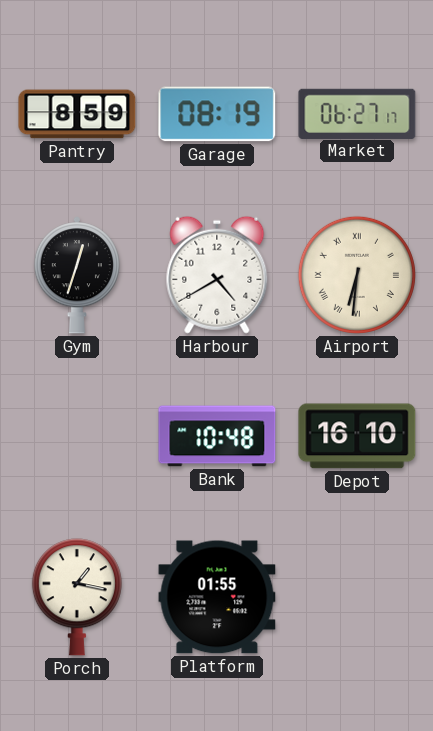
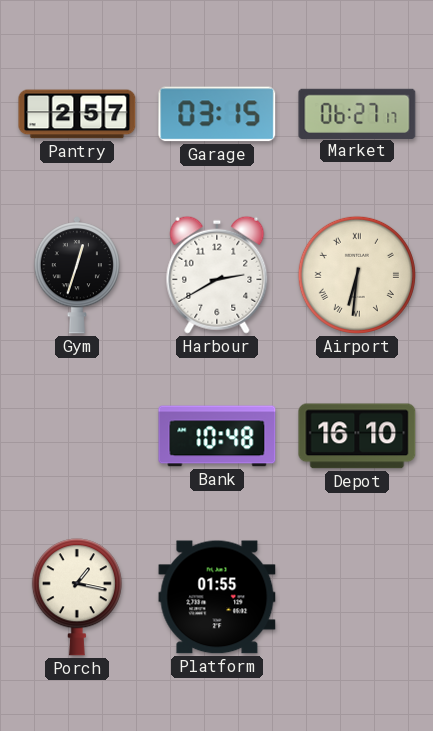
Pantry: 8:59 -> 2:57
Garage: 08:19 -> 03:15
Harbour: 4:40 -> 2:40
